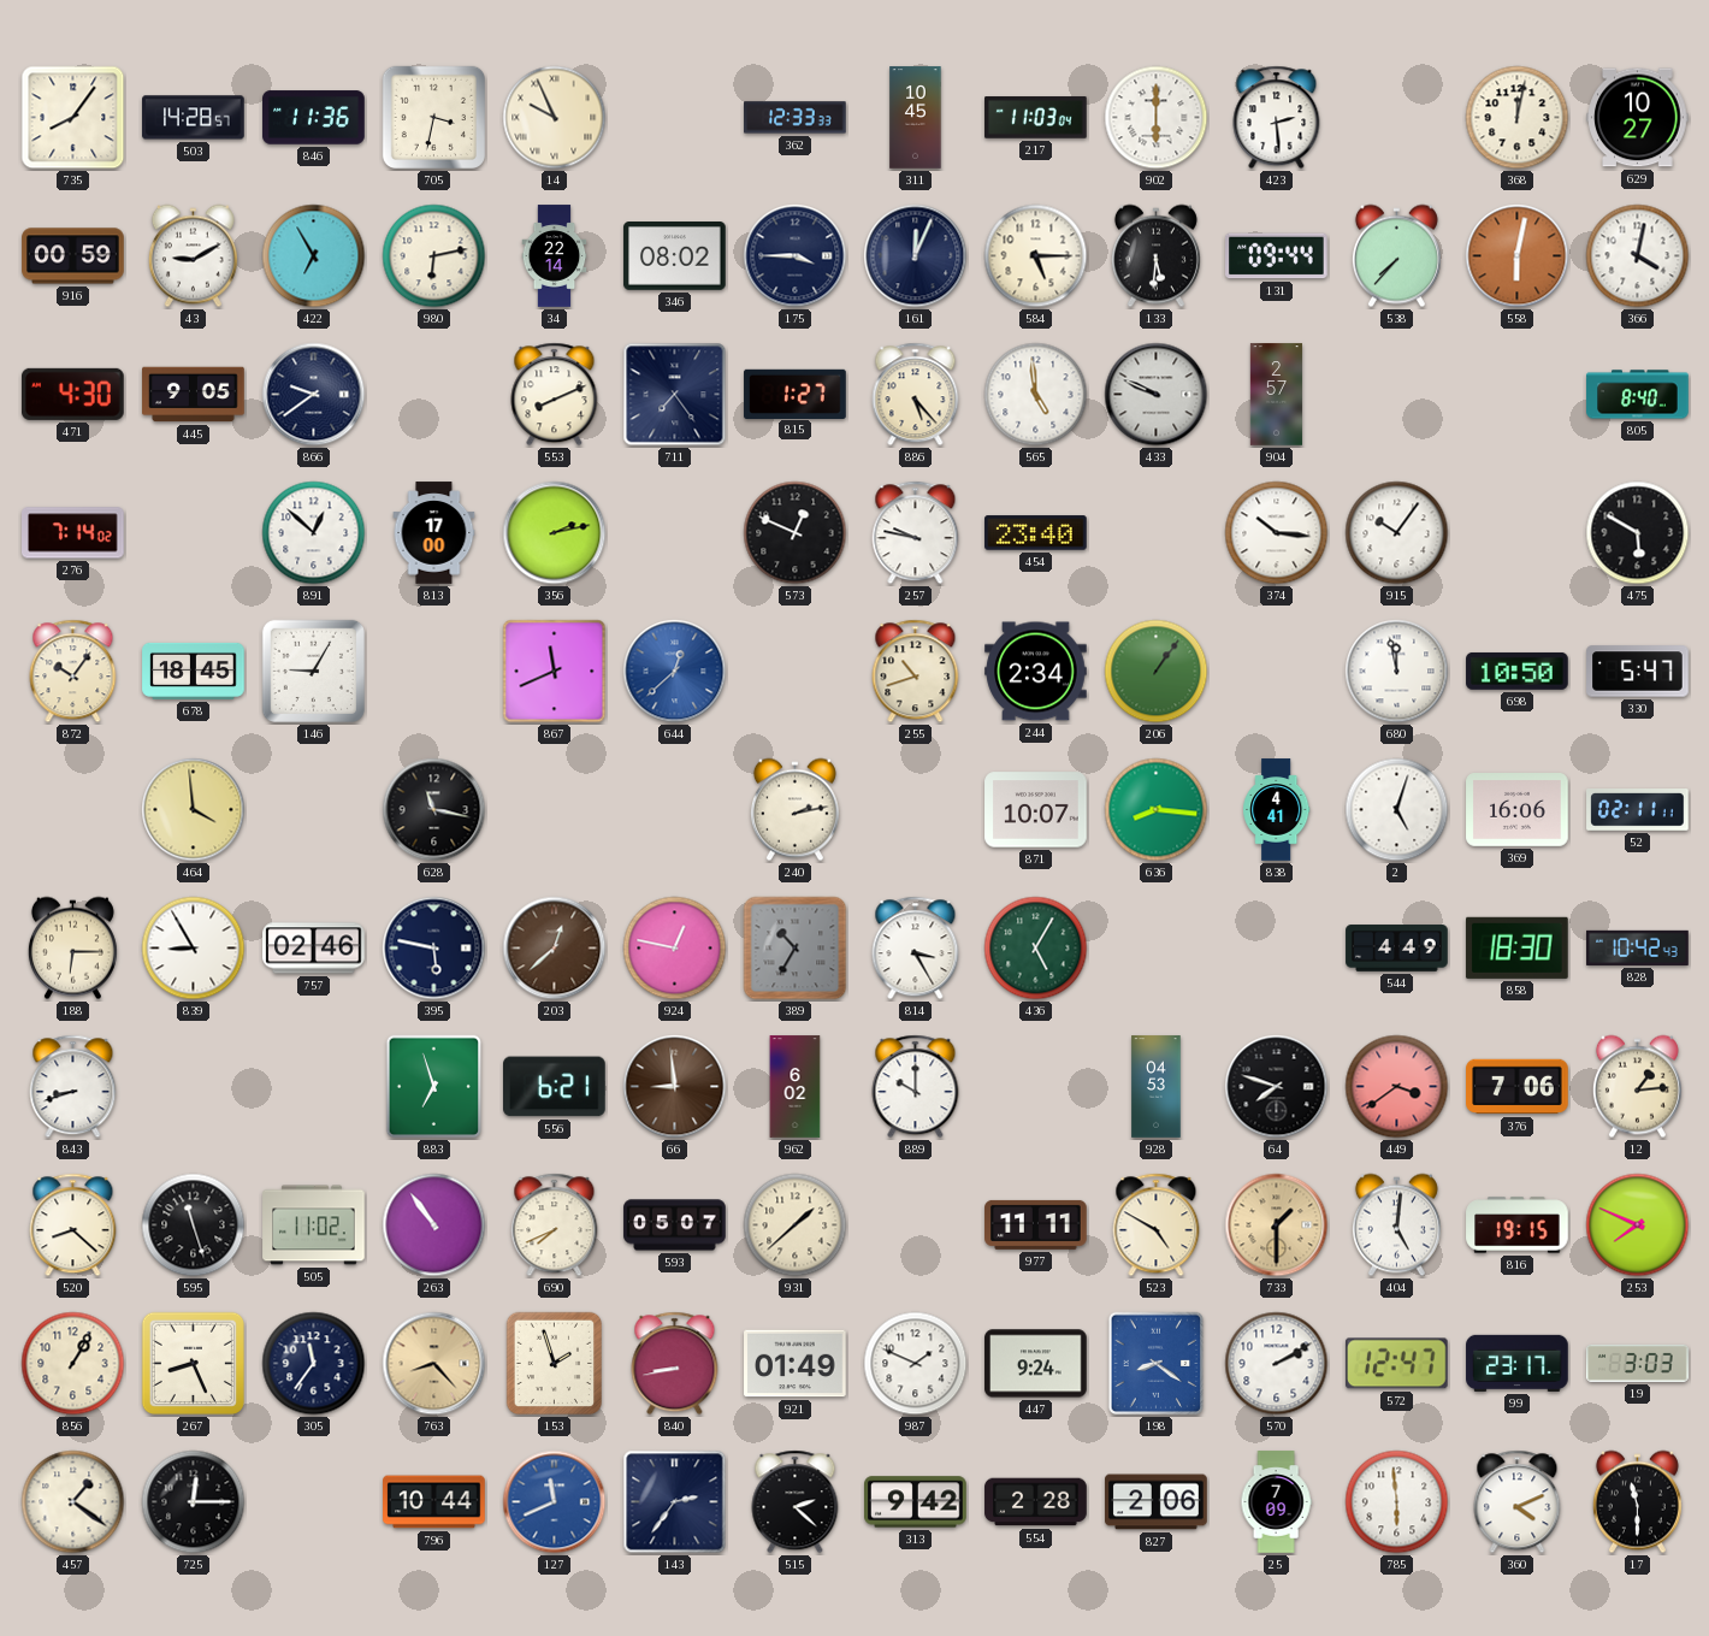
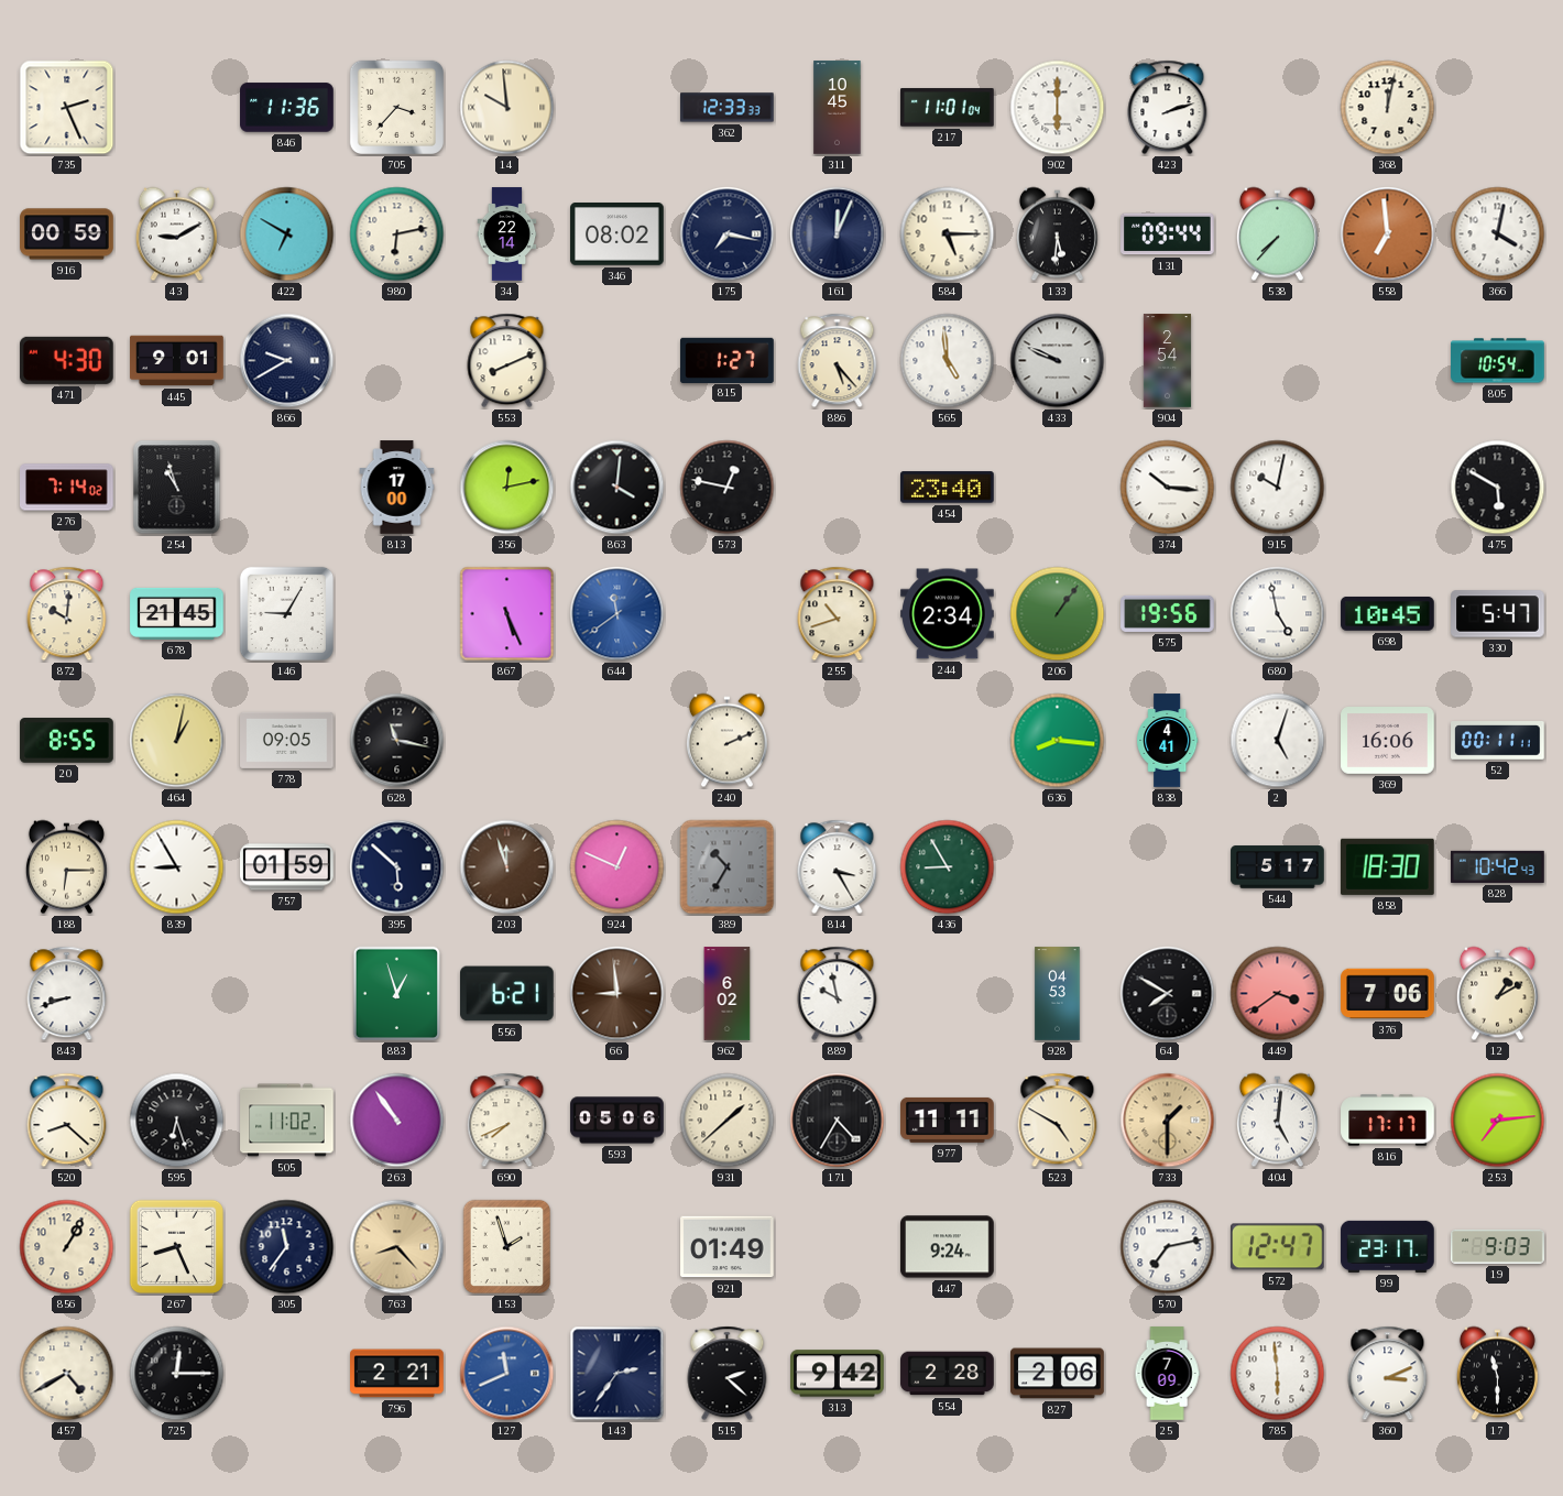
735: 8:06 -> 2:26
503: 14:28 -> none
705: 3:32 -> 3:37
14: 9:56 -> 9:59
217: 11:03 -> 11:01
423: 2:29 -> 2:12
629: 10:27 -> none
422: 6:55 -> 6:50
175: 3:45 -> 7:17
558: 6:02 -> 6:59
445: 9:05 -> 9:01
866: 9:39 -> 9:40
711: 7:24 -> none
904: 2:57 -> 2:54
805: 8:40 -> 10:54
254: none -> 10:57
891: 12:52 -> none
356: 2:13 -> 12:13
863: none -> 4:01
573: 12:49 -> 12:47
257: 9:47 -> none
915: 10:06 -> 10:02
872: 10:06 -> 10:01
678: 18:45 -> 21:45
867: 11:41 -> 5:26
644: 12:38 -> 11:39
575: none -> 19:56
680: 11:58 -> 4:58
698: 10:50 -> 10:45
20: none -> 8:55
464: 3:59 -> 1:02
778: none -> 09:05
240: 2:13 -> 2:11
871: 10:07 -> none
52: 02:11 -> 00:11
757: 02:46 -> 01:59
395: 5:47 -> 5:52
203: 12:38 -> 11:57
924: 12:47 -> 12:49
436: 5:05 -> 8:55
544: 4:49 -> 5:17
883: 6:57 -> 12:57
889: 10:00 -> 9:58
64: 7:48 -> 7:50
12: 1:14 -> 1:10
595: 11:27 -> 6:27
593: 05:07 -> 05:06
171: none -> 4:35
816: 19:15 -> 17:17
253: 7:49 -> 7:14
840: 8:43 -> none
987: 1:49 -> none
198: 8:21 -> none
570: 2:10 -> 7:13
19: 3:03 -> 9:03
457: 1:21 -> 4:40
796: 10:44 -> 2:21
360: 4:11 -> 3:11
